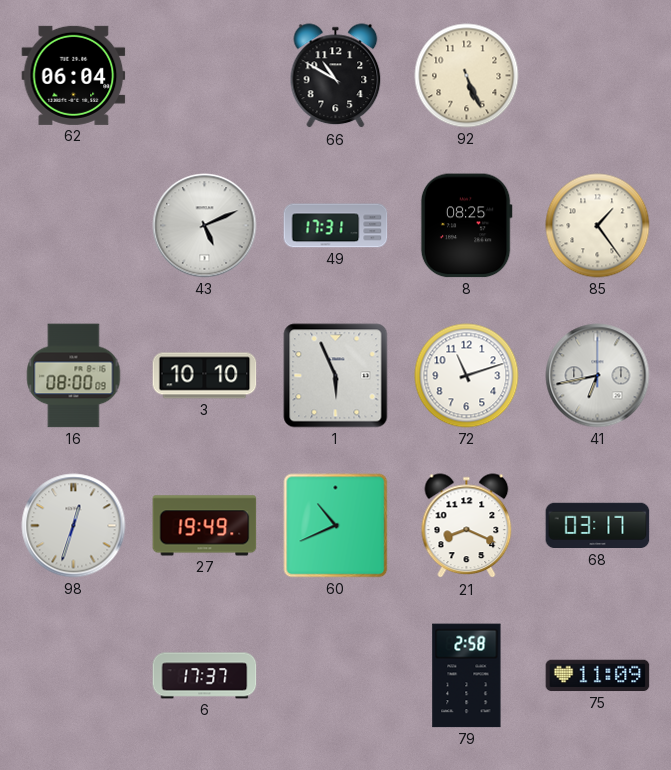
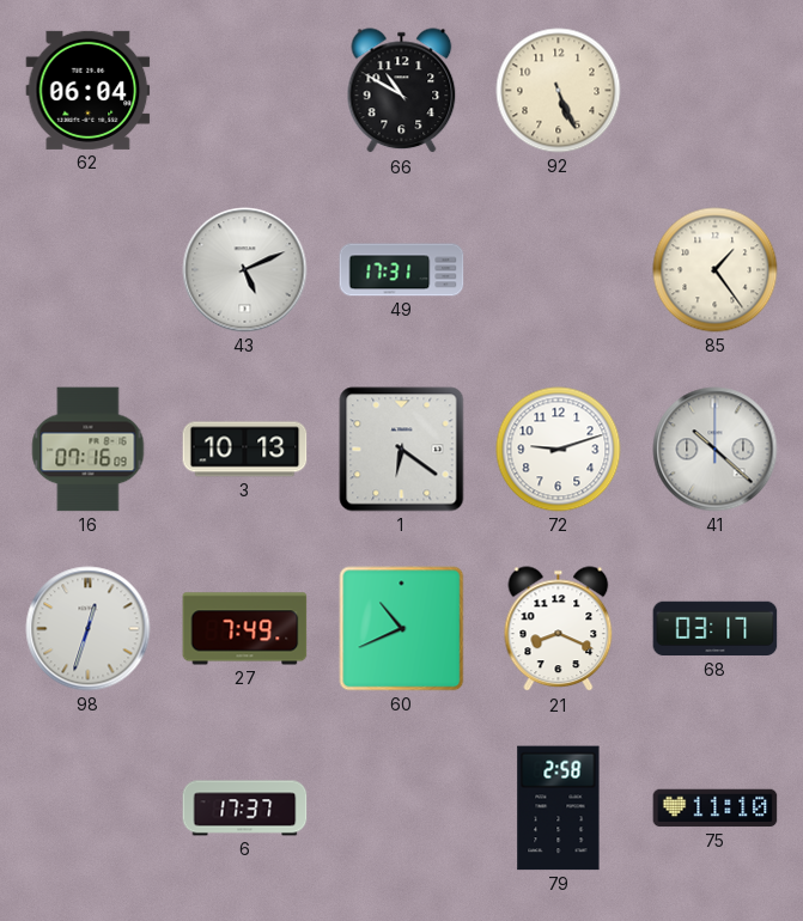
8: 08:25 -> none
16: 08:00 -> 07:16
3: 10:10 -> 10:13
1: 5:56 -> 6:21
72: 11:12 -> 9:12
41: 6:43 -> 10:22
27: 19:49 -> 7:49
75: 11:09 -> 11:10
